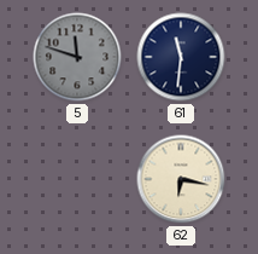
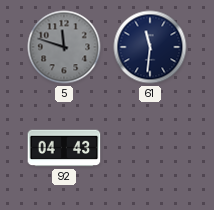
92: none -> 04:43
62: 6:17 -> none
